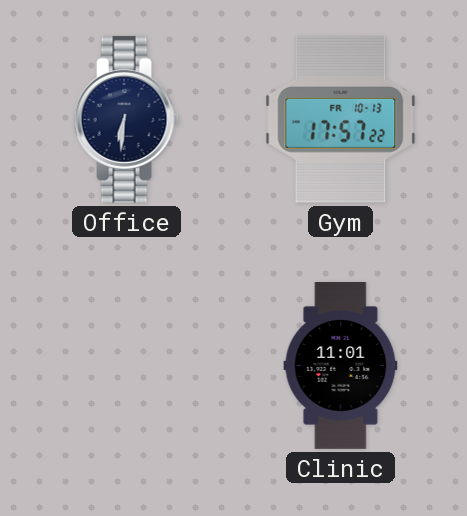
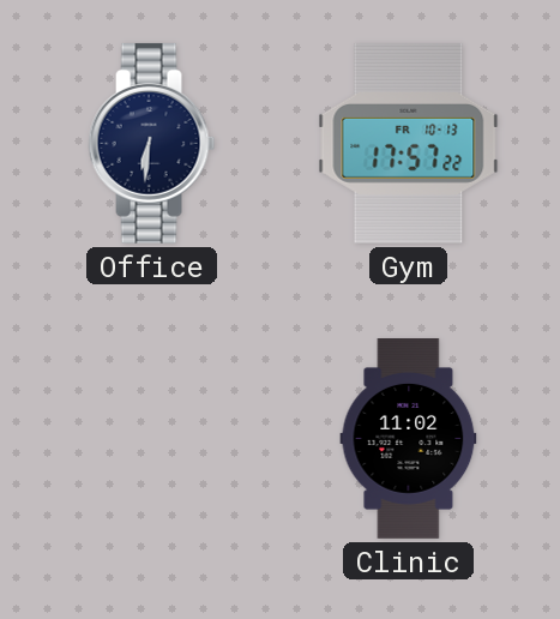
Clinic: 11:01 -> 11:02
